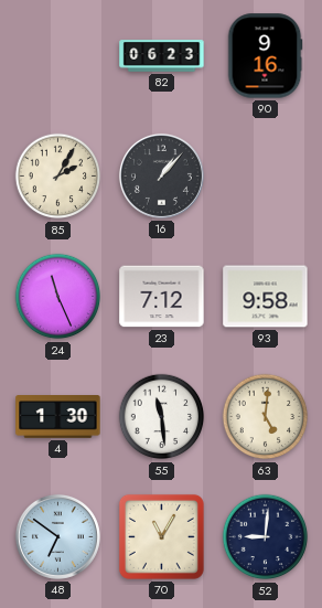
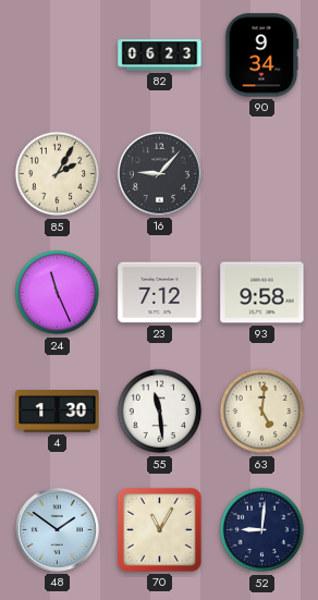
90: 9:16 -> 9:34
16: 1:07 -> 9:07
48: 6:51 -> 1:51
